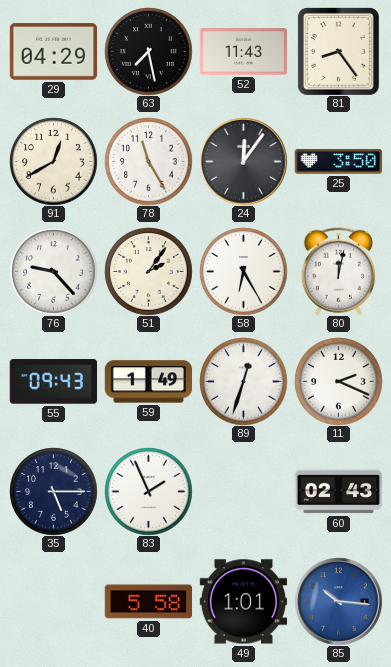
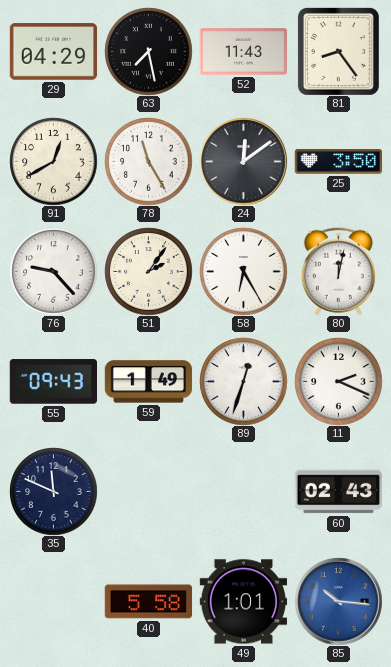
24: 12:06 -> 12:09
35: 5:15 -> 11:49
83: 1:56 -> none
